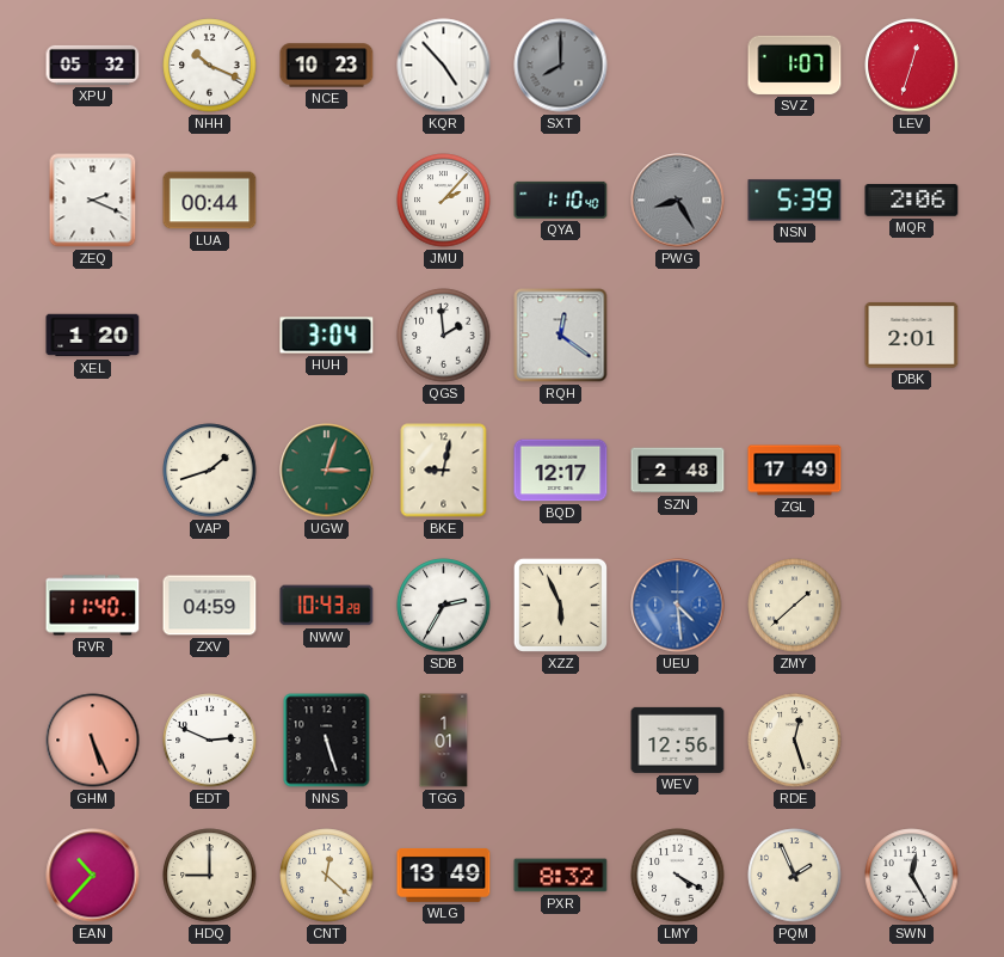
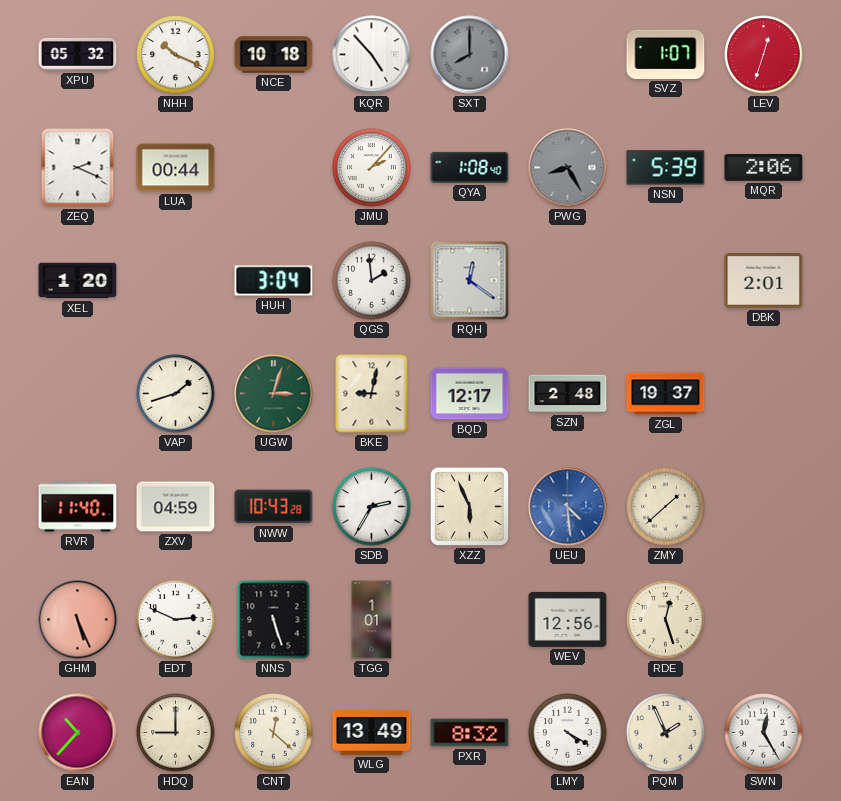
NCE: 10:23 -> 10:18
QYA: 1:10 -> 1:08
ZGL: 17:49 -> 19:37
